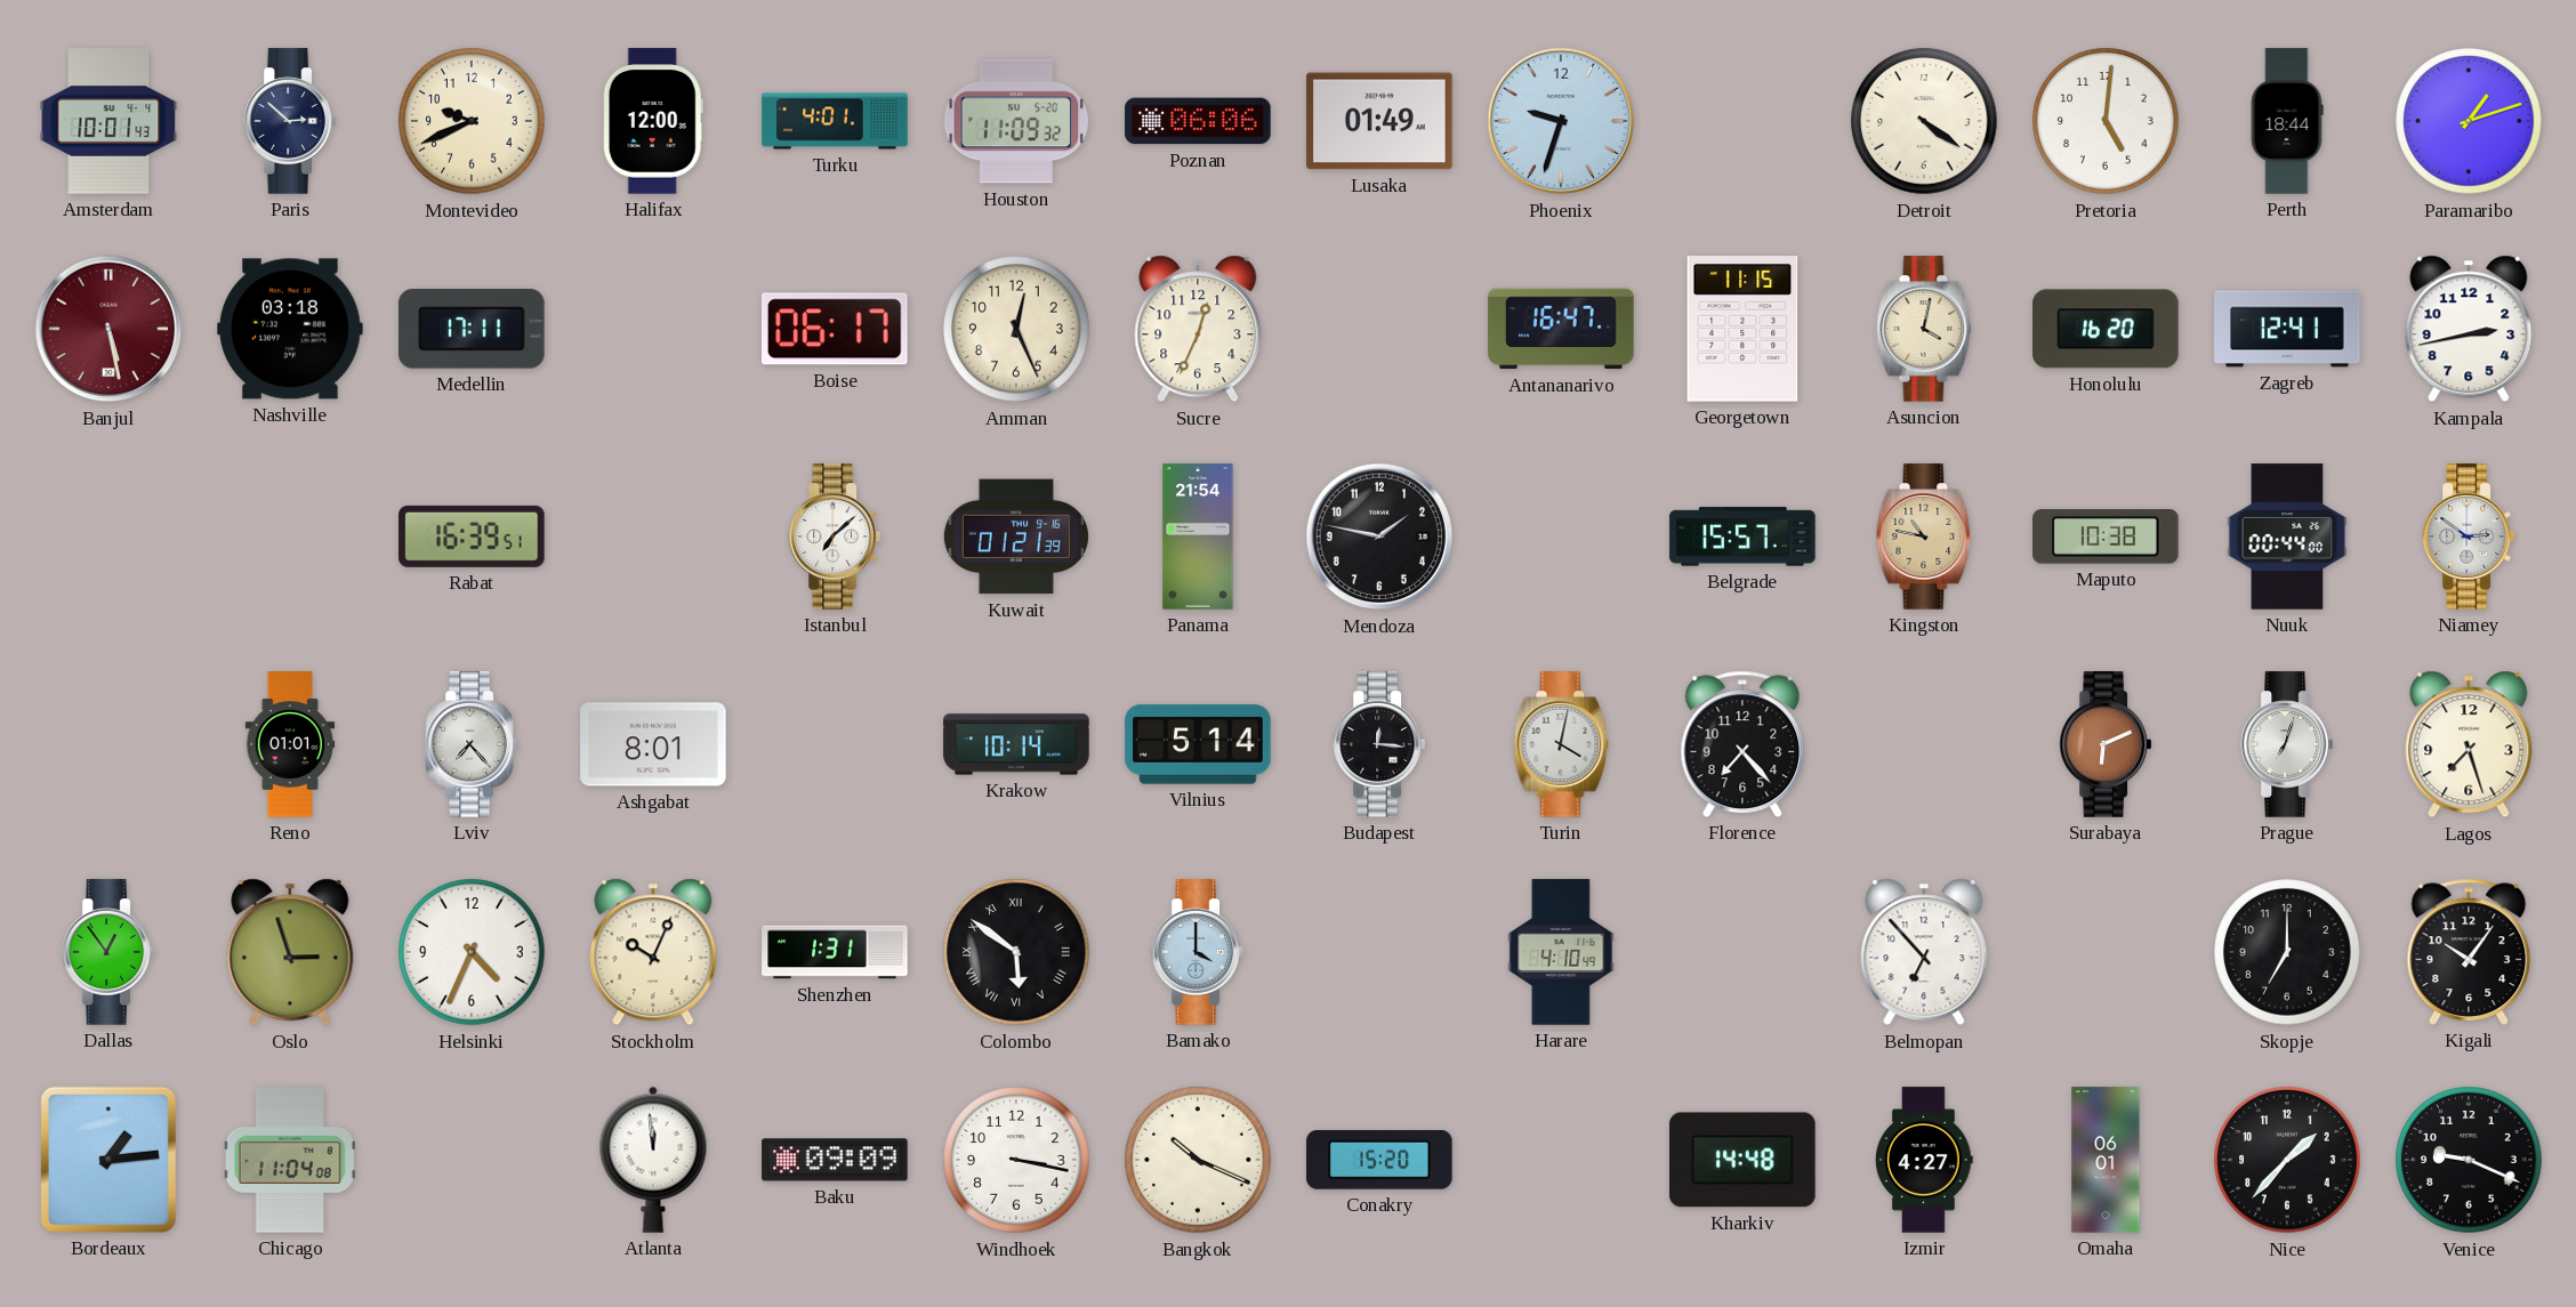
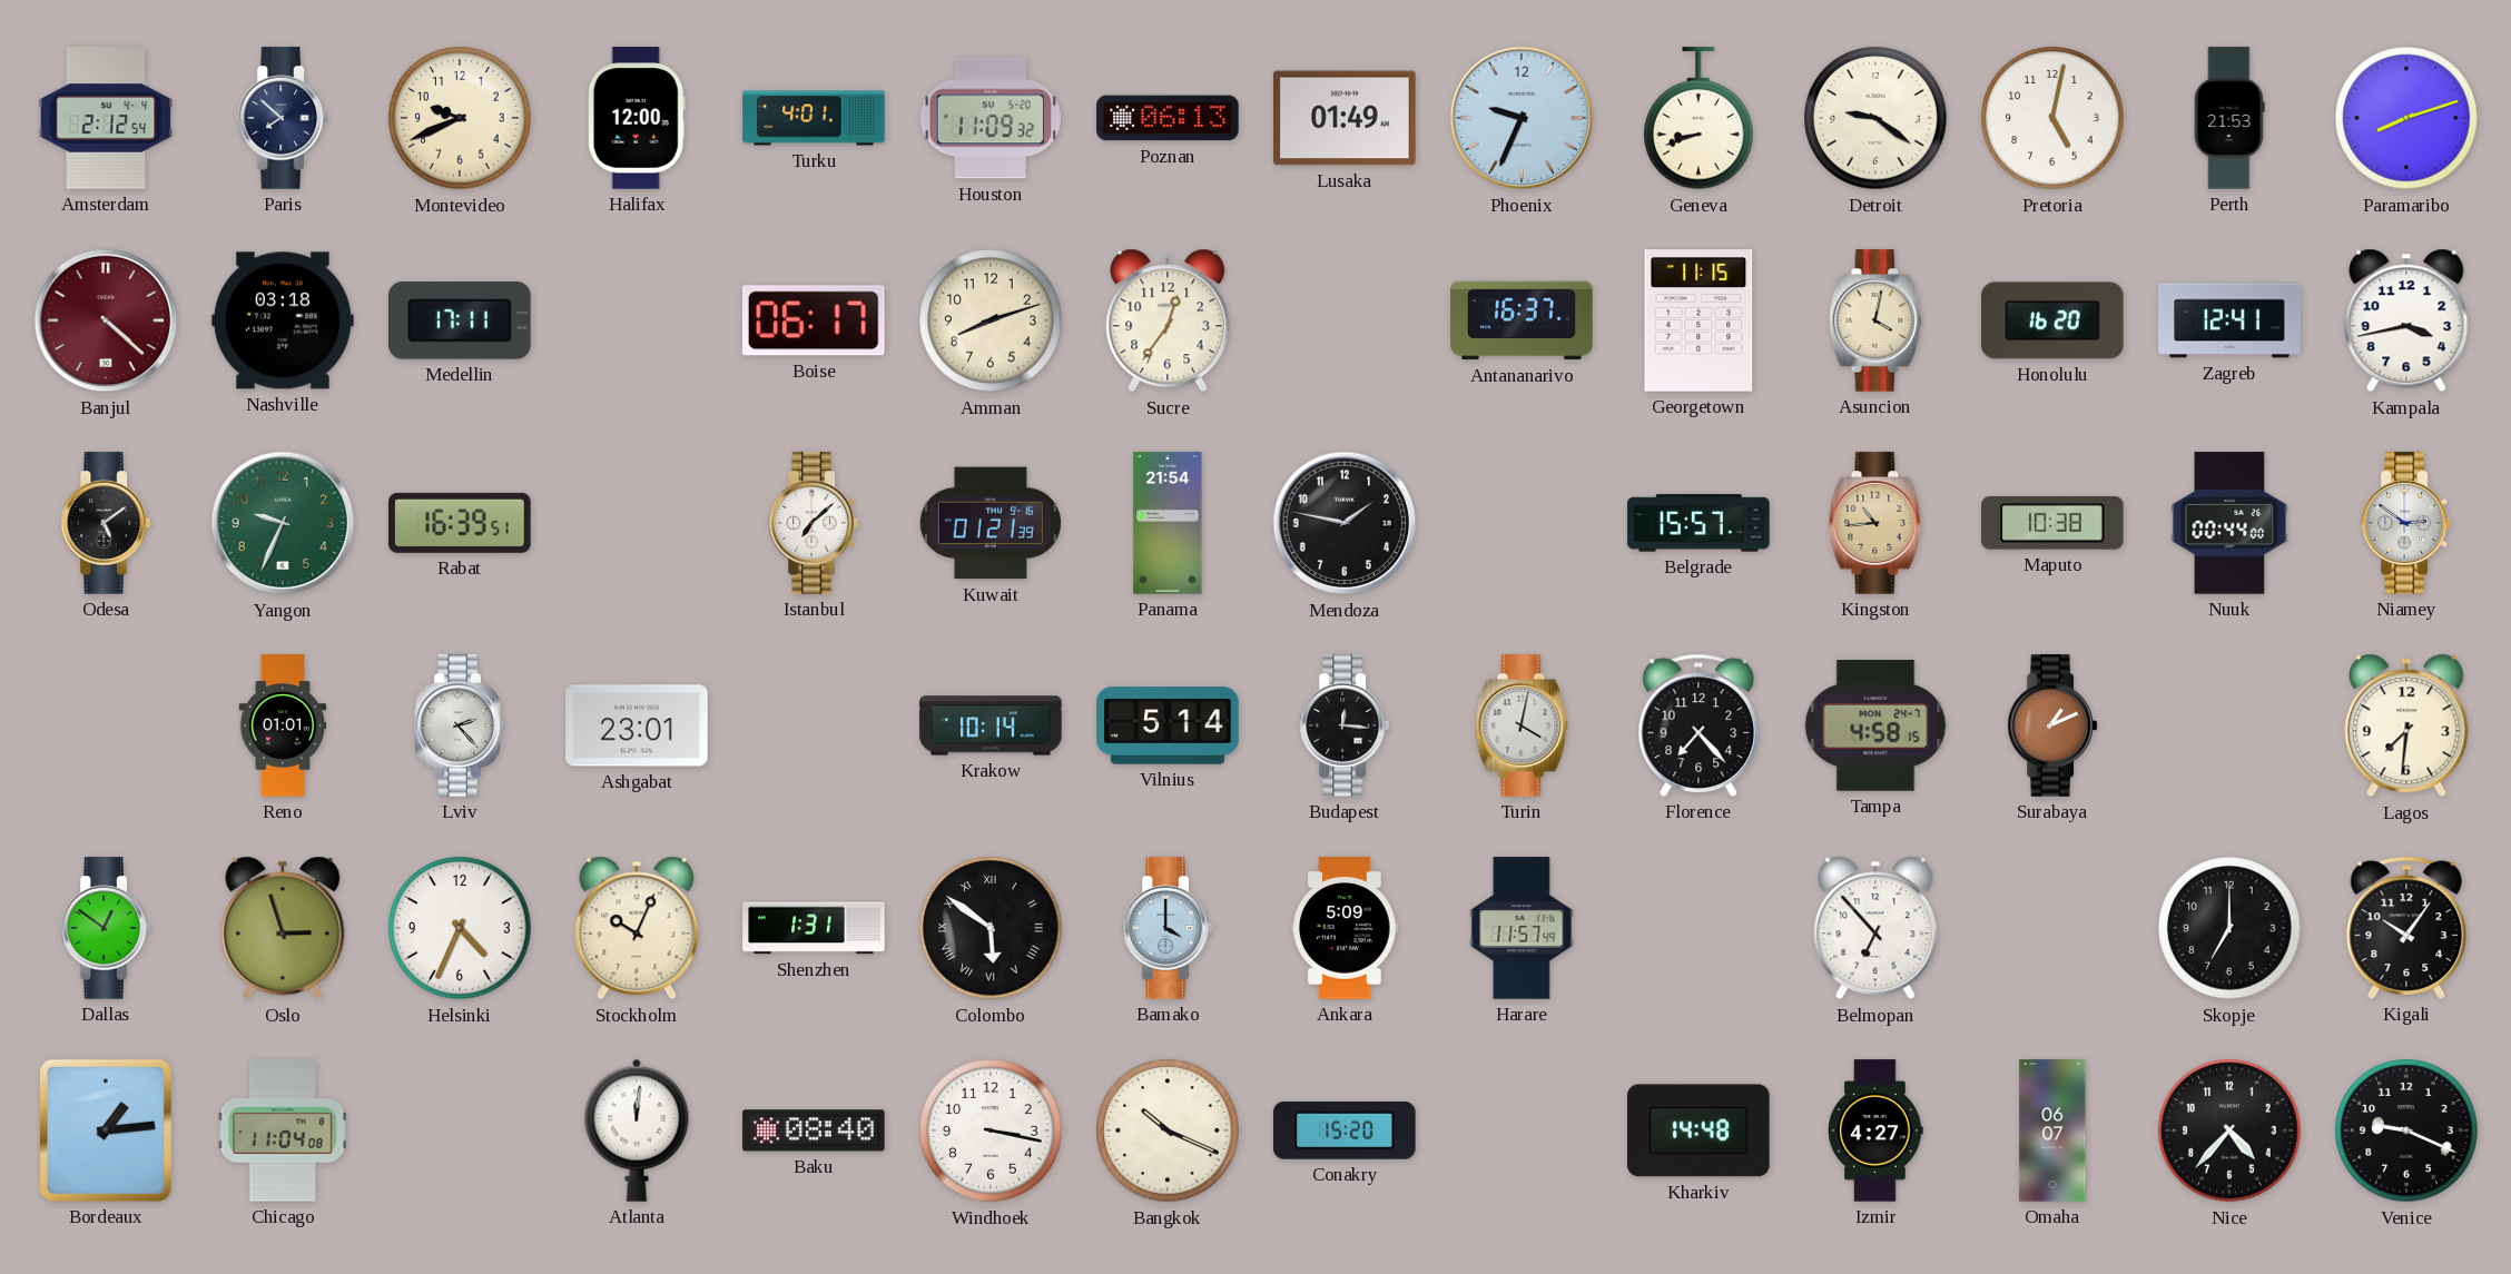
Amsterdam: 10:01 -> 2:12
Paris: 2:52 -> 7:52
Poznan: 06:06 -> 06:13
Phoenix: 9:33 -> 9:34
Geneva: none -> 8:42
Detroit: 4:21 -> 9:21
Pretoria: 5:01 -> 5:02
Perth: 18:44 -> 21:53
Paramaribo: 1:12 -> 8:12
Banjul: 5:28 -> 4:22
Amman: 12:26 -> 8:12
Sucre: 12:34 -> 12:36
Antananarivo: 16:47 -> 16:37
Kampala: 2:43 -> 3:43
Odesa: none -> 5:09
Yangon: none -> 9:34
Kingston: 10:47 -> 10:44
Lviv: 7:23 -> 2:23
Ashgabat: 8:01 -> 23:01
Tampa: none -> 4:58
Surabaya: 6:11 -> 1:11
Prague: 7:03 -> none
Lagos: 7:27 -> 7:31
Dallas: 12:54 -> 12:51
Ankara: none -> 5:09
Harare: 4:10 -> 11:57
Atlanta: 11:59 -> 12:01
Baku: 09:09 -> 08:40
Omaha: 06:01 -> 06:07
Nice: 1:37 -> 4:37
